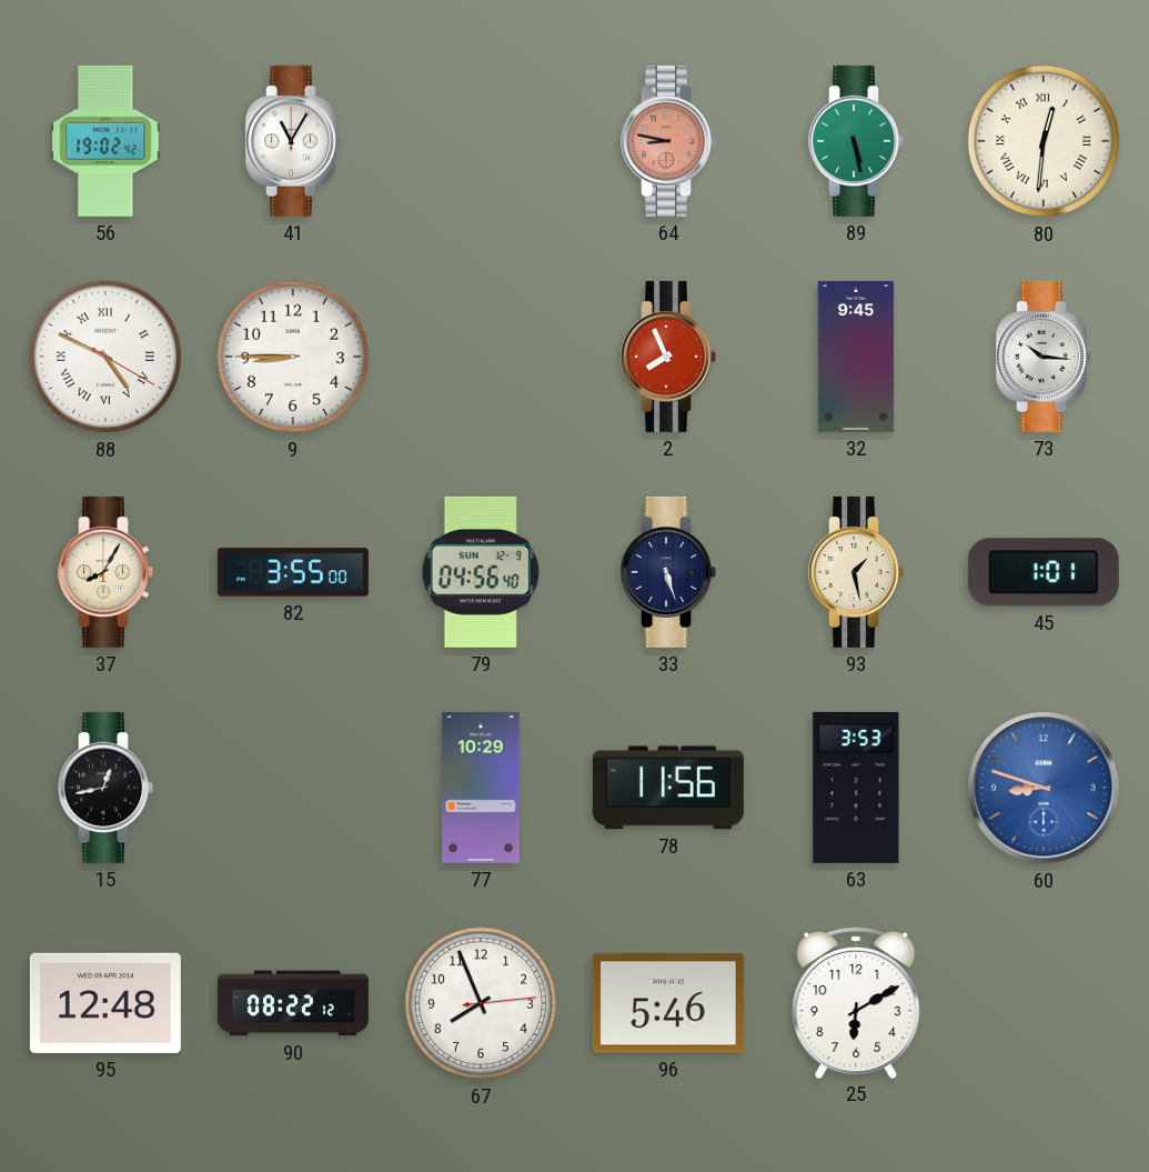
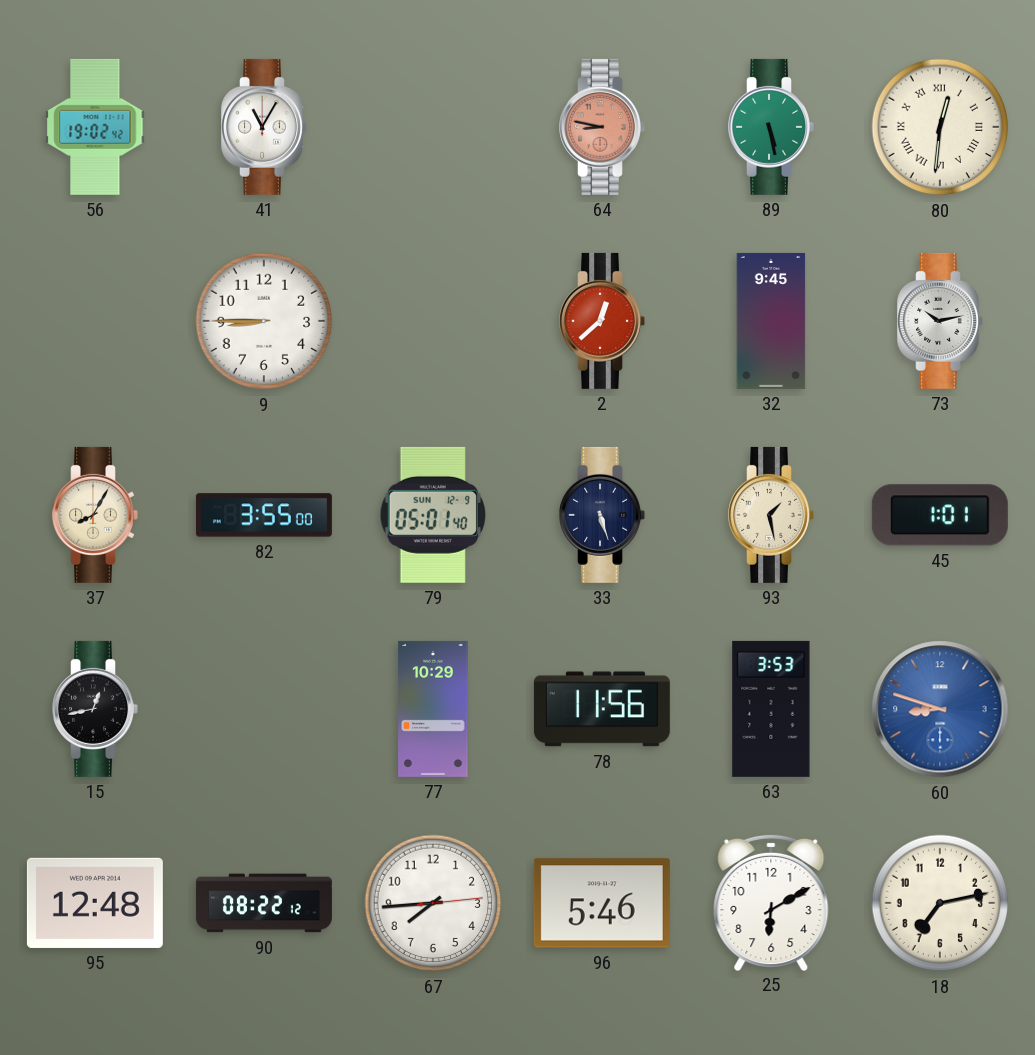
88: 4:49 -> none
2: 7:56 -> 12:38
73: 10:16 -> 10:13
79: 04:56 -> 05:01
67: 7:56 -> 7:44
18: none -> 7:13
